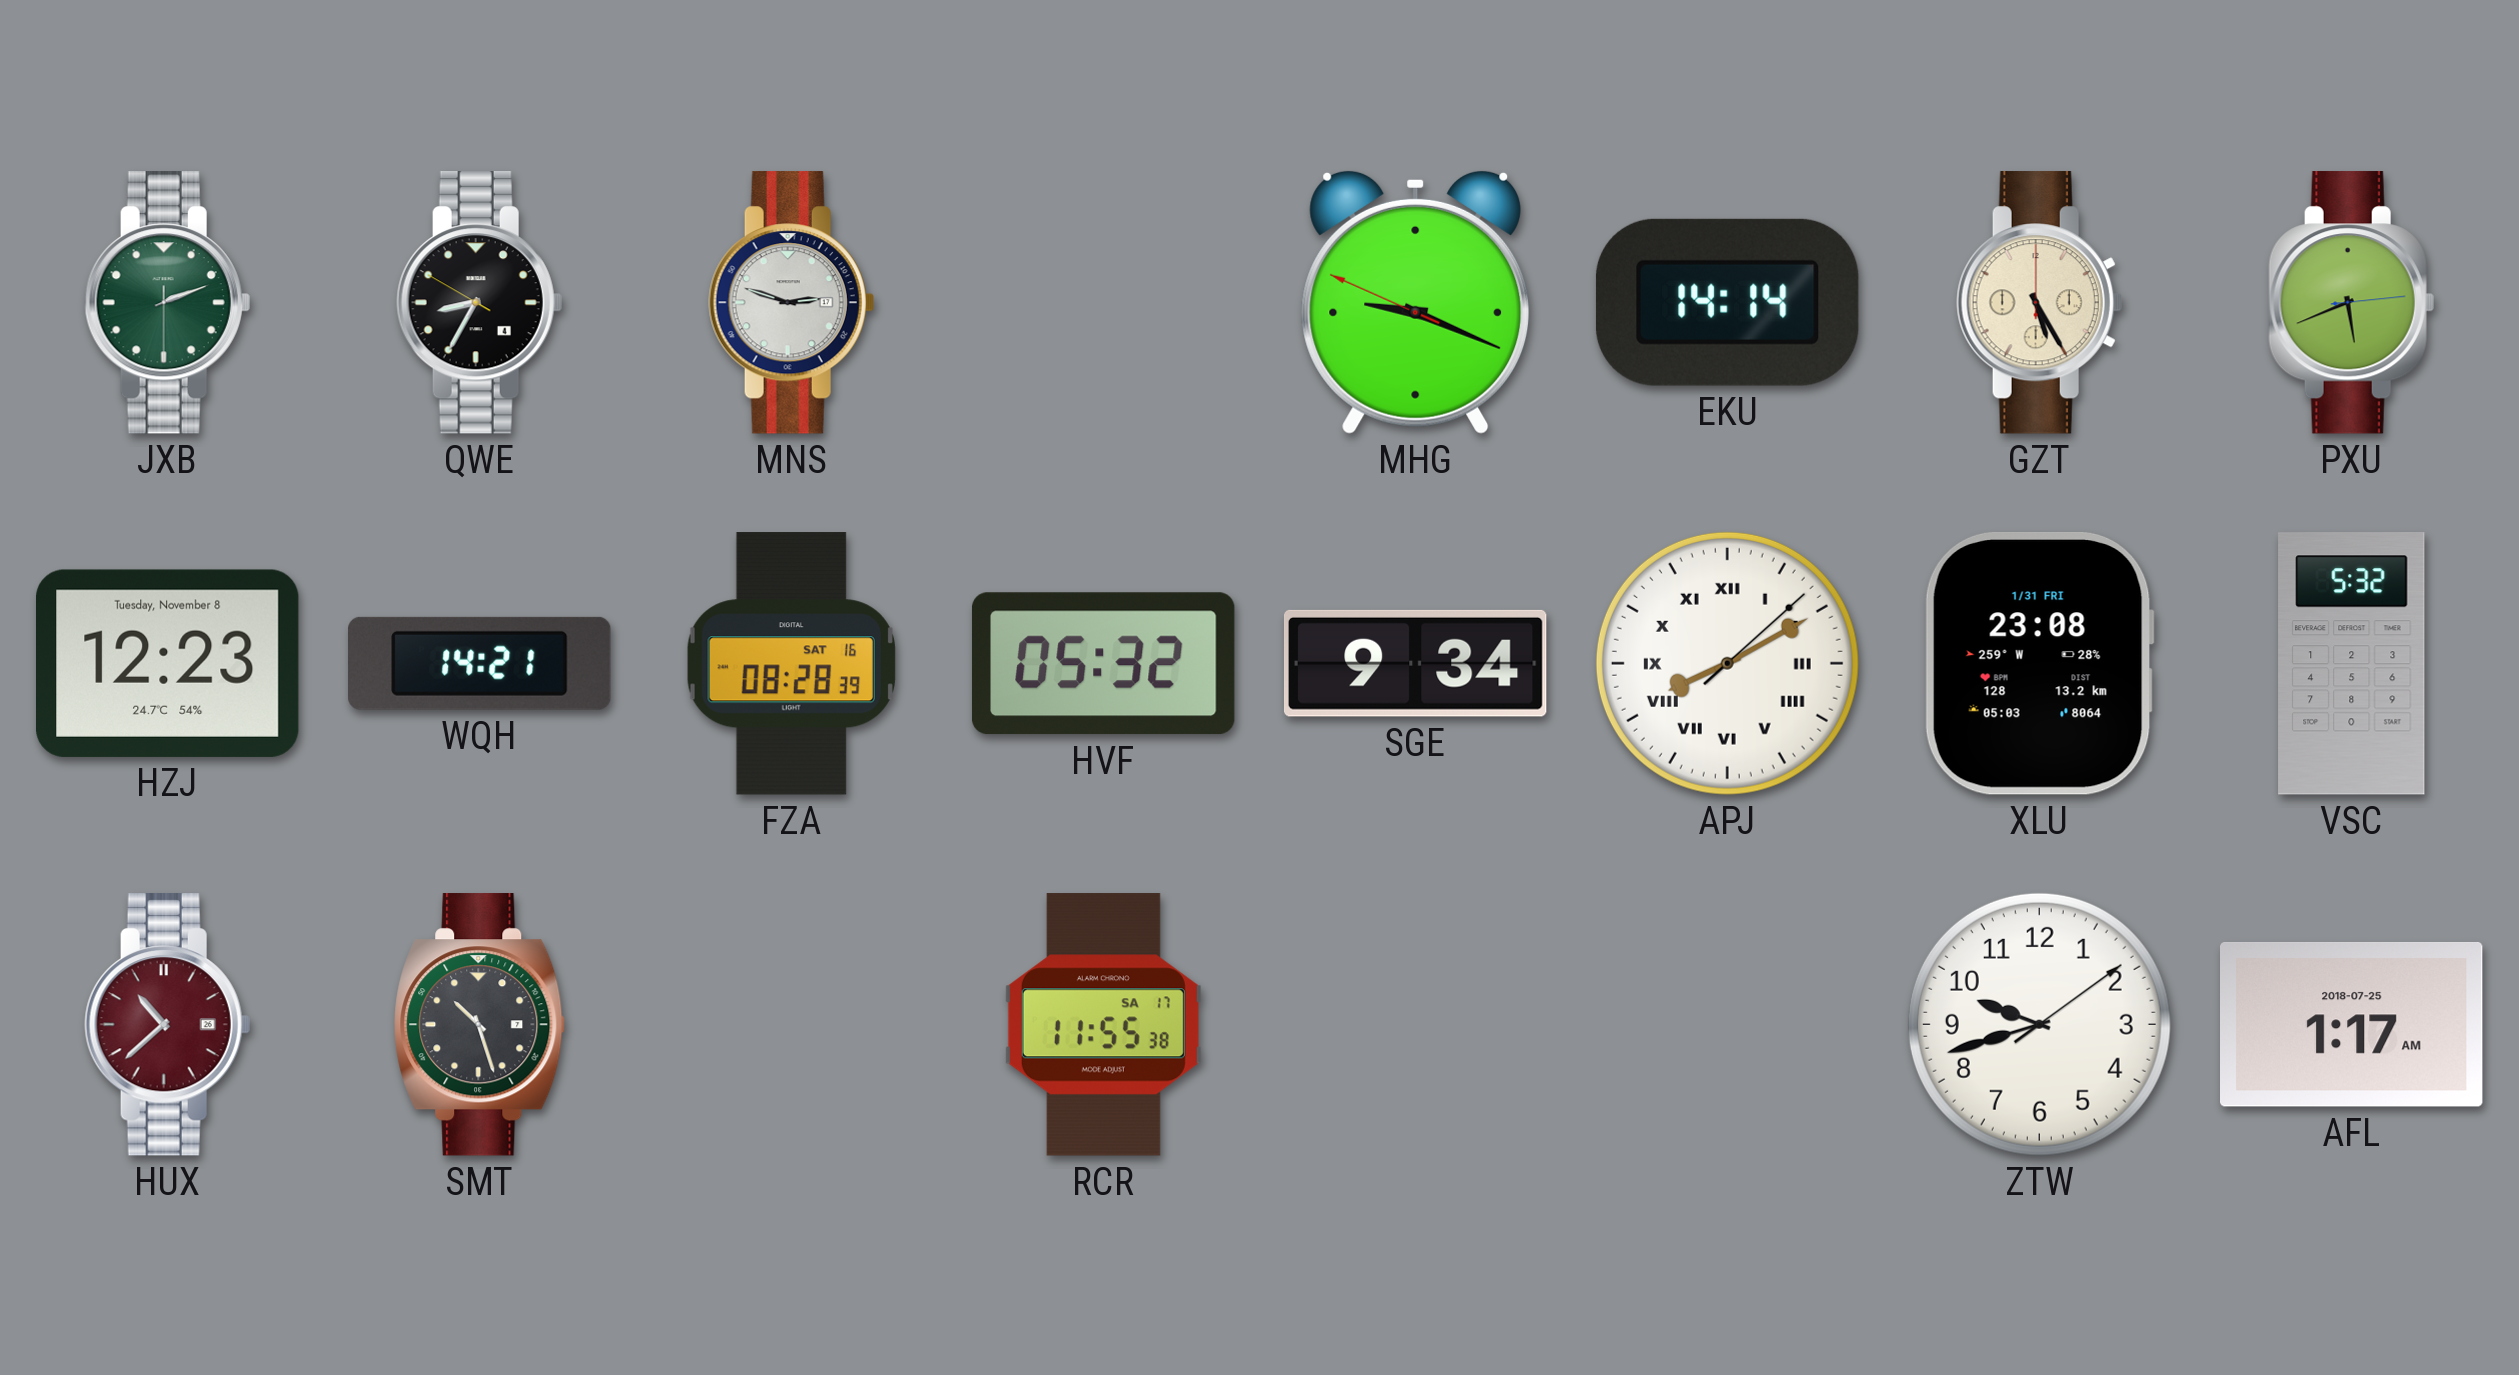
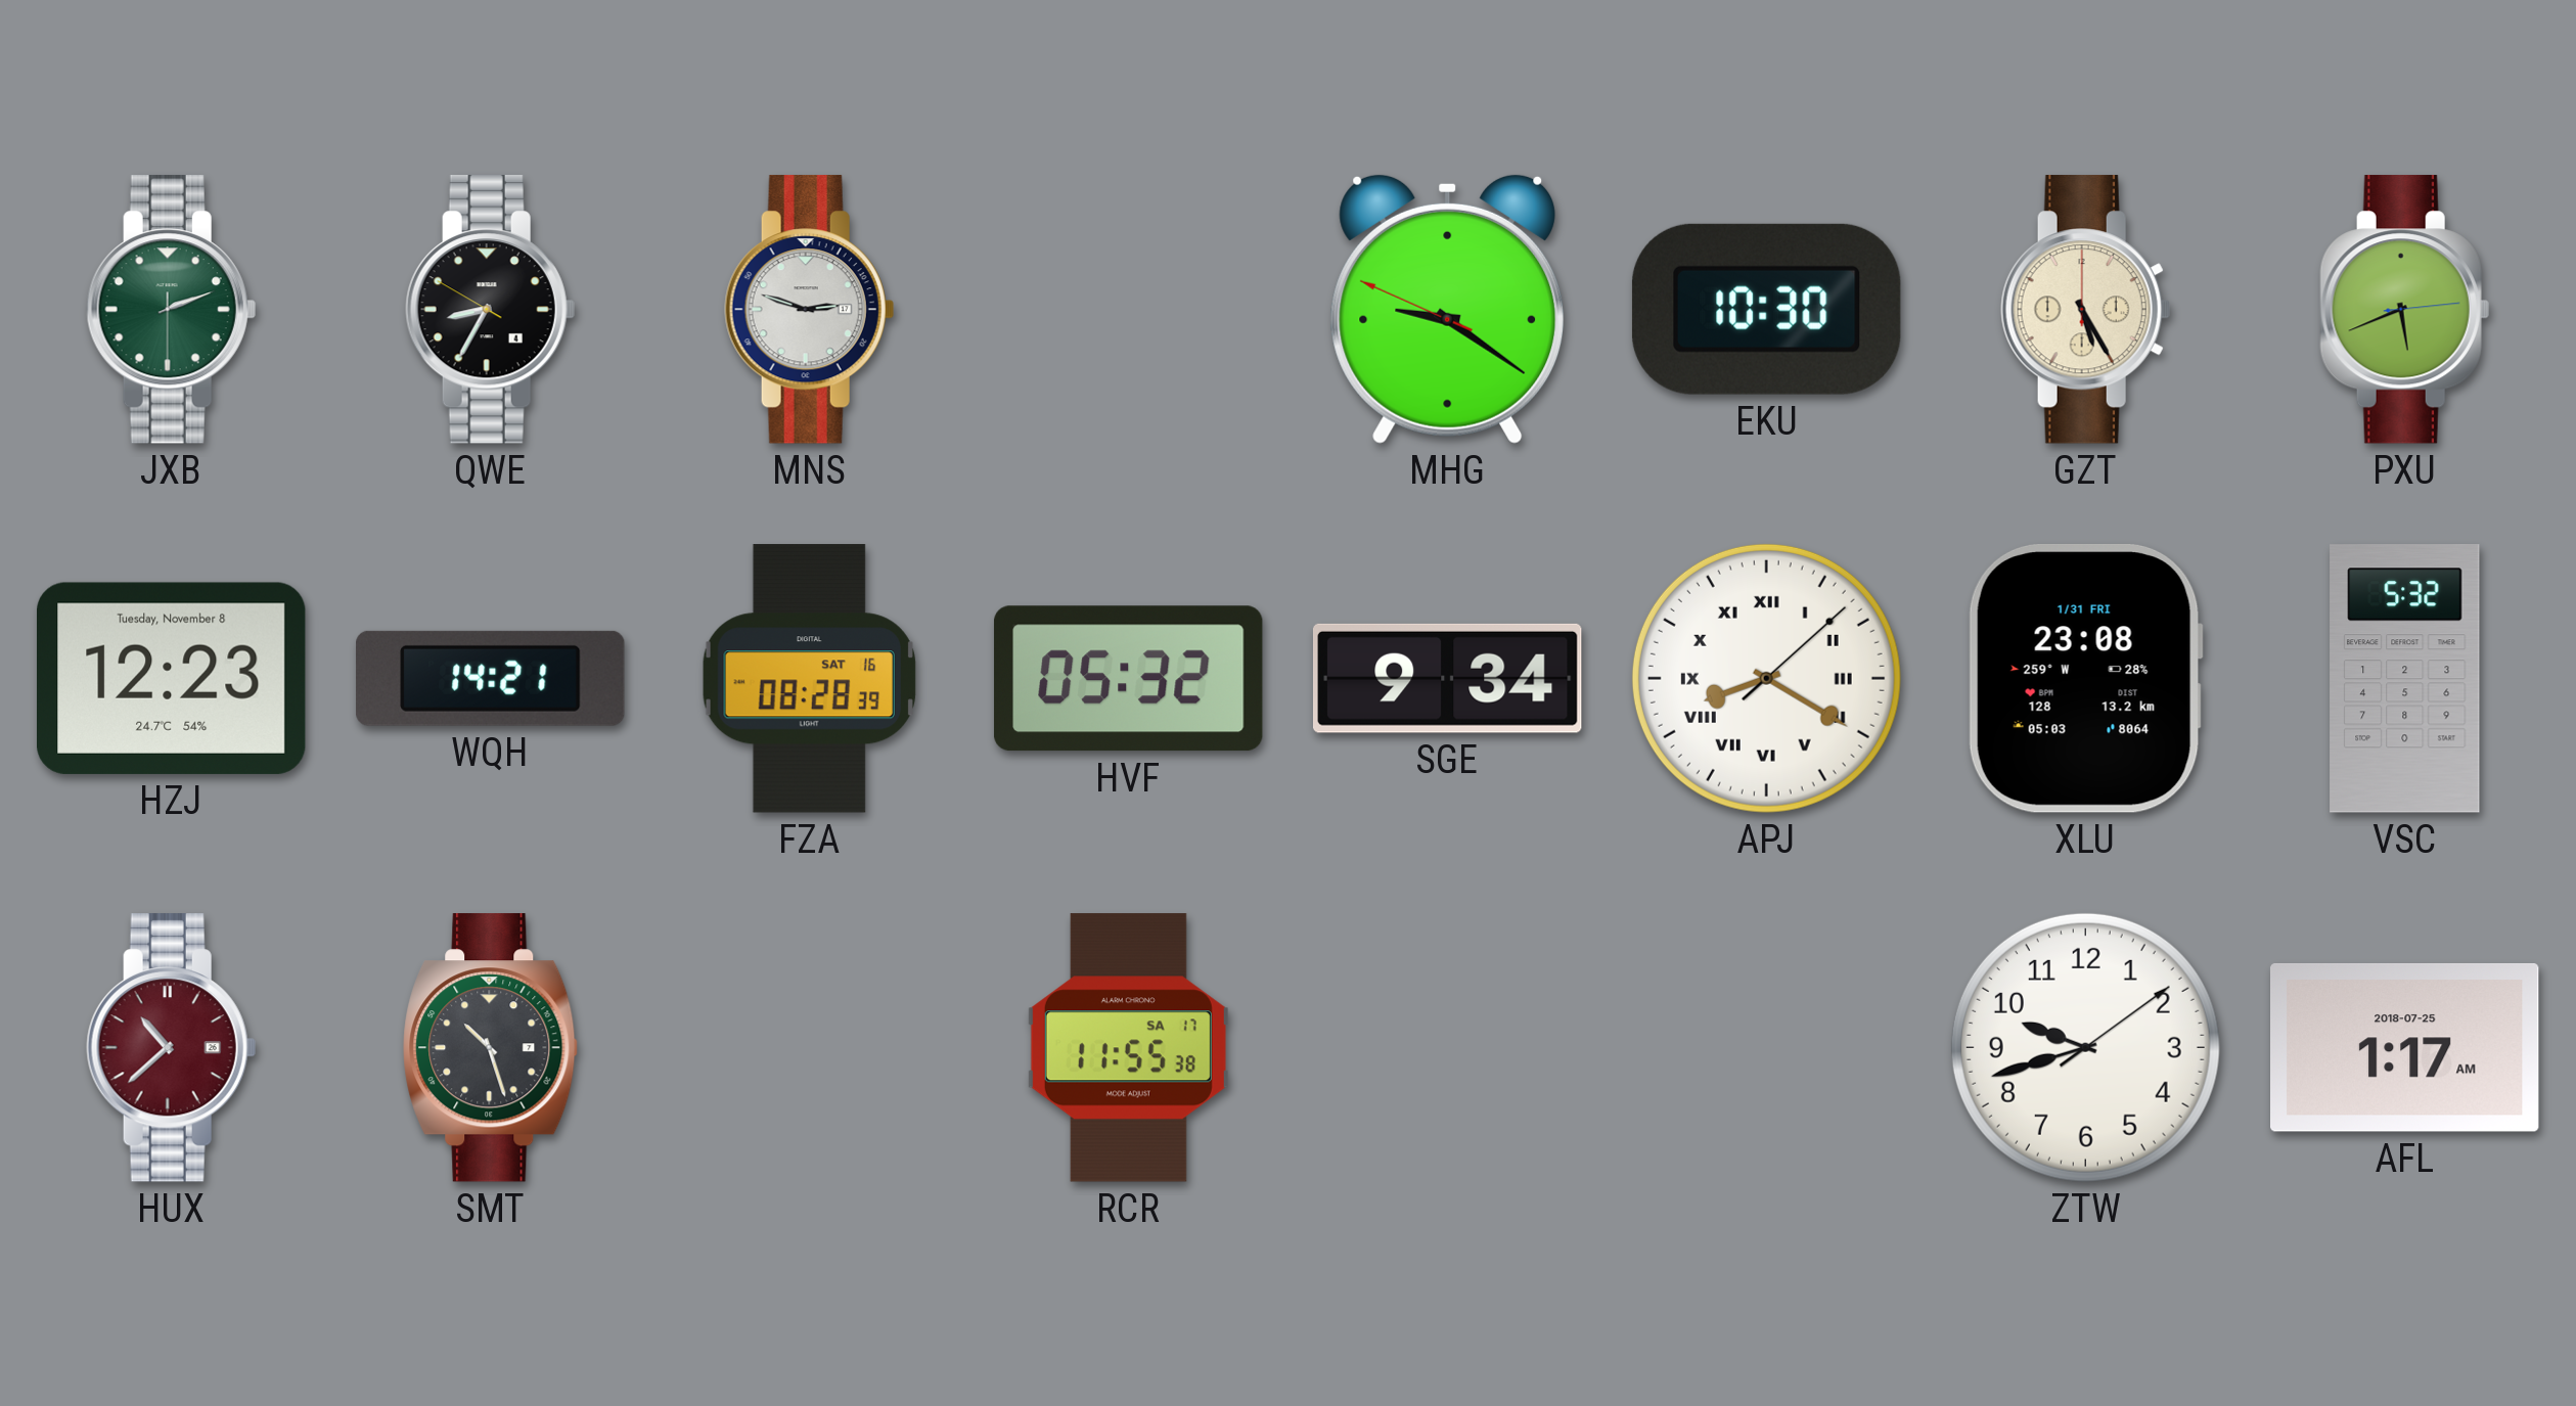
MHG: 9:18 -> 9:20
EKU: 14:14 -> 10:30
APJ: 8:10 -> 8:20
